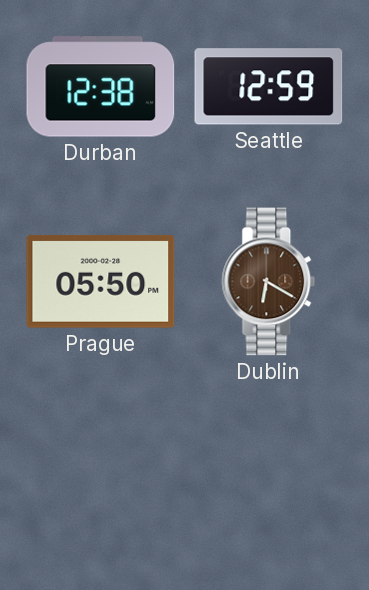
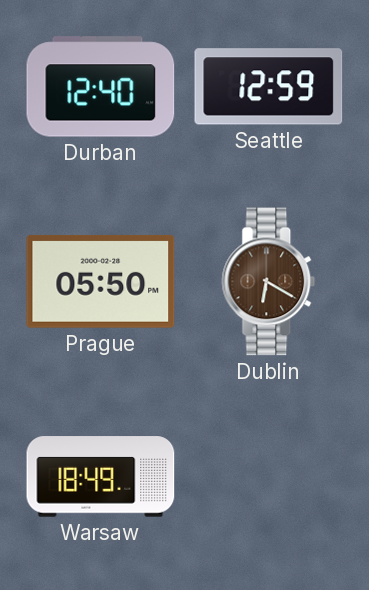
Durban: 12:38 -> 12:40
Warsaw: none -> 18:49
